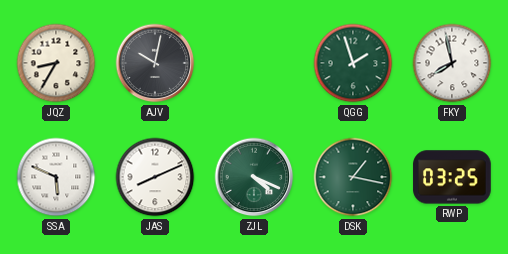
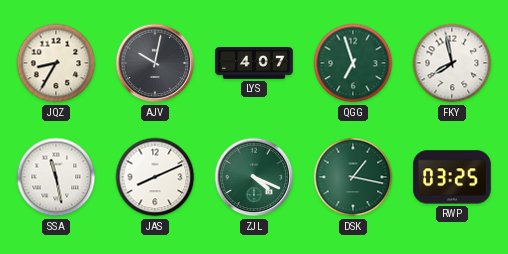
LYS: none -> 4:07
QGG: 1:57 -> 6:57
SSA: 5:49 -> 11:28
